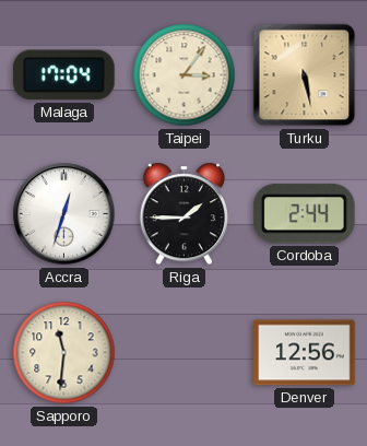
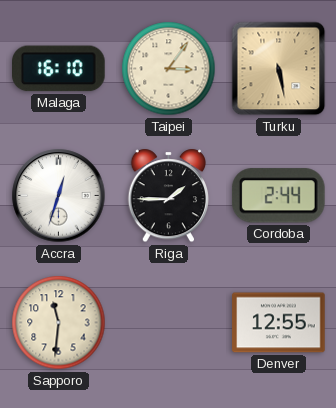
Malaga: 17:04 -> 16:10
Denver: 12:56 -> 12:55
